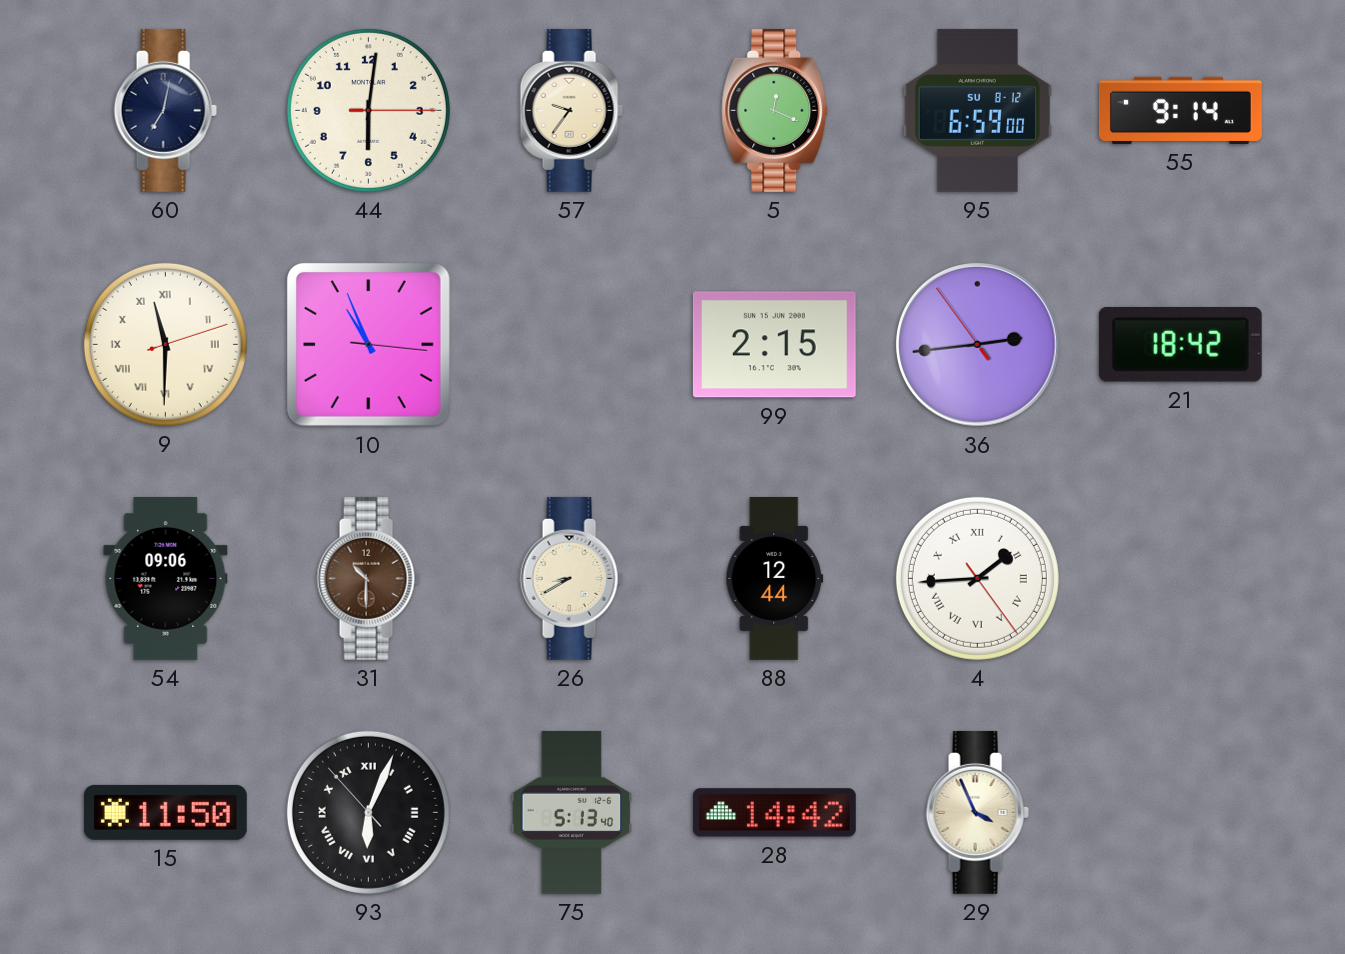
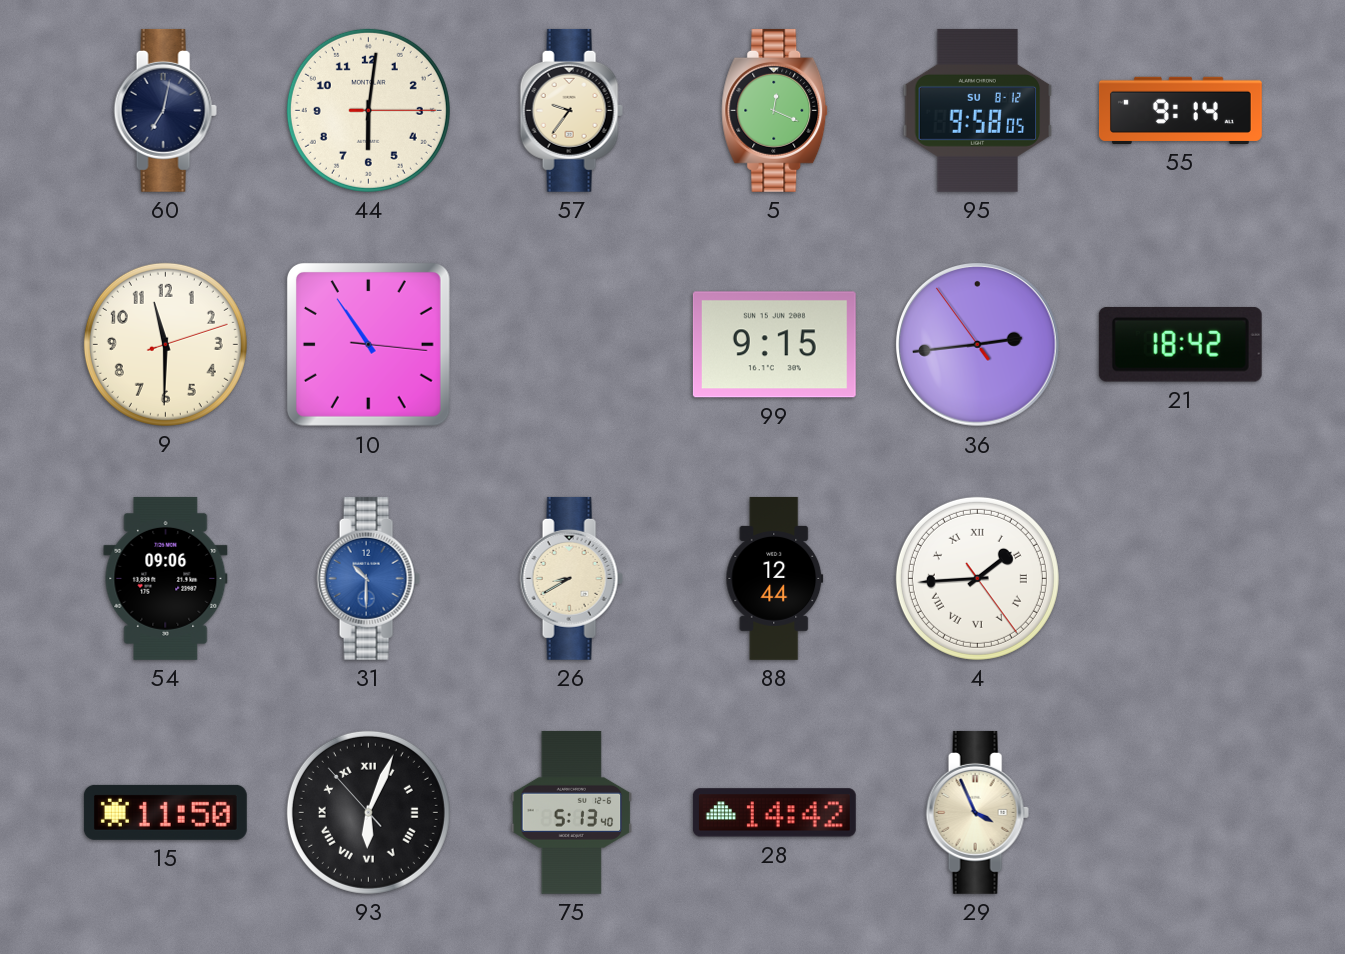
95: 6:59 -> 9:58
9 numerals: Roman -> Arabic
10: 10:56 -> 10:54
99: 2:15 -> 9:15
31 dial: brown -> blue
